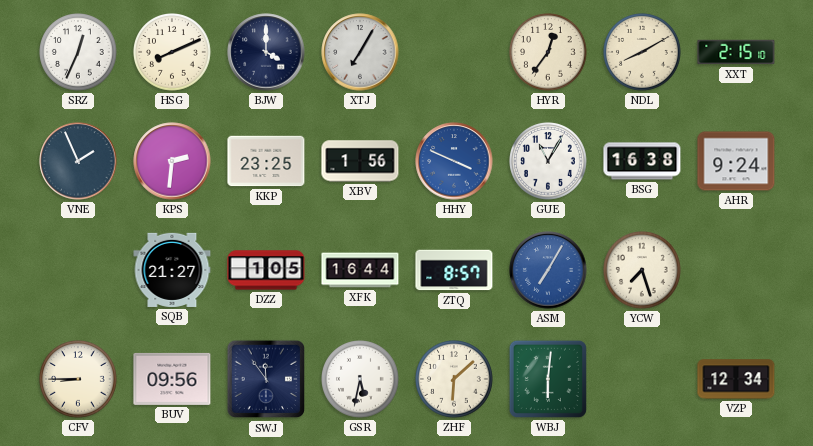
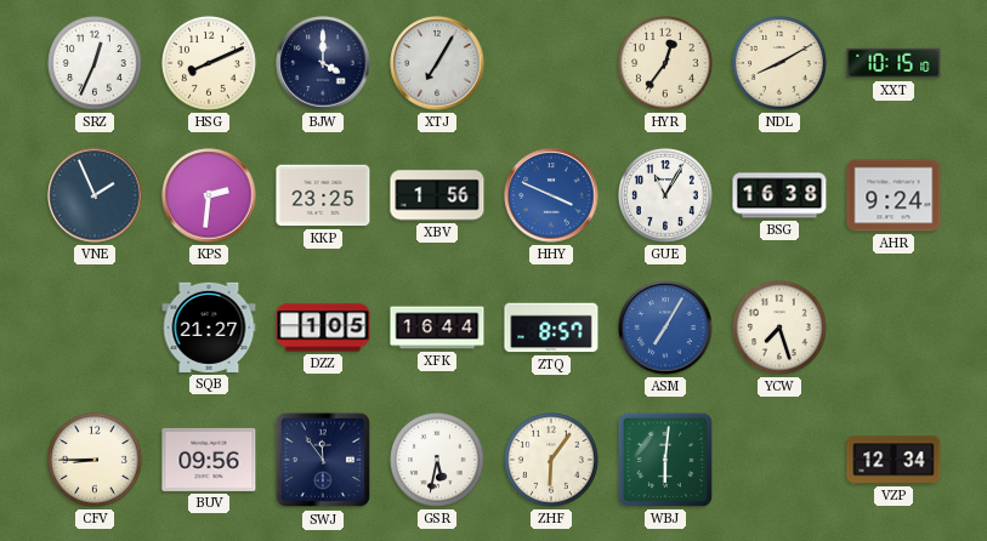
XXT: 2:15 -> 10:15
ZHF: 6:08 -> 6:06
